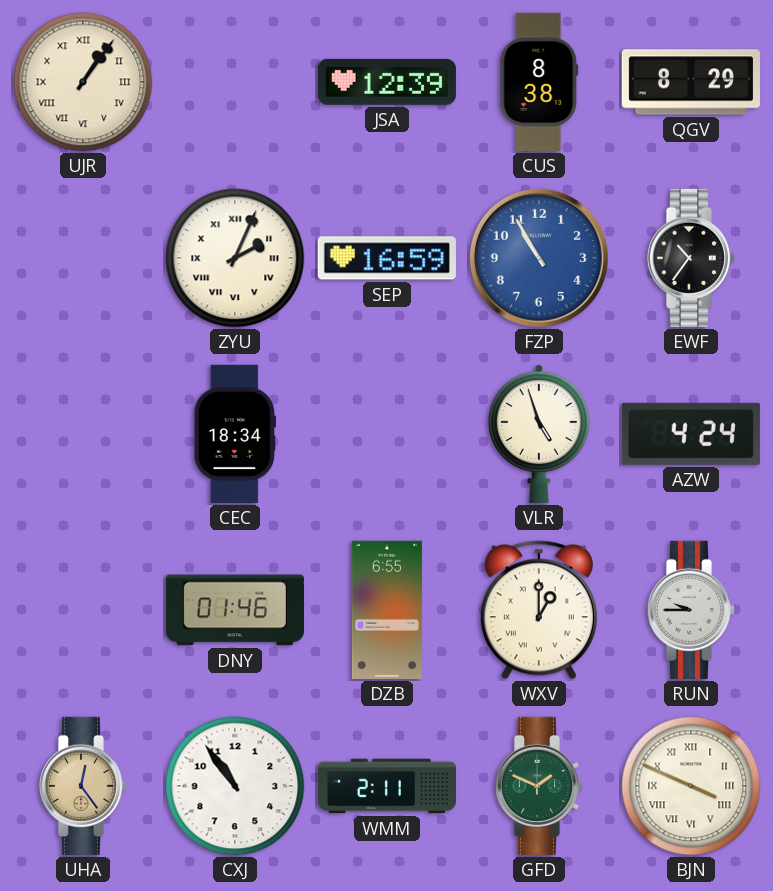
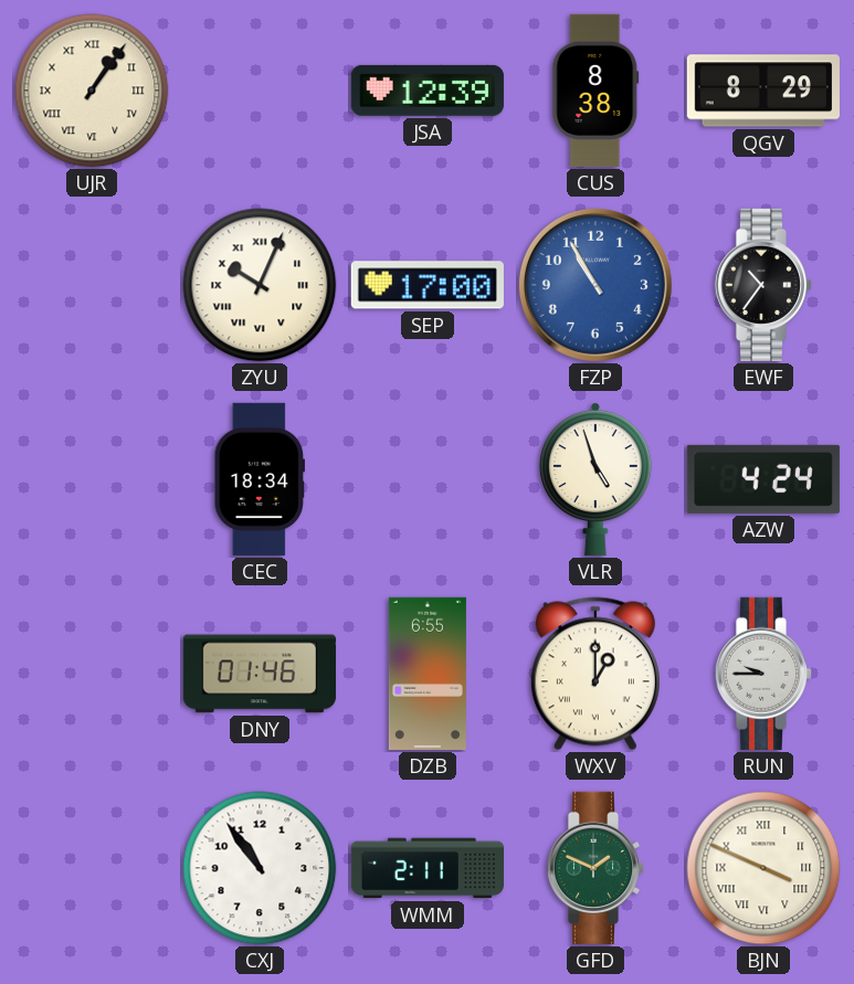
ZYU: 2:04 -> 10:04
SEP: 16:59 -> 17:00
UHA: 12:24 -> none
